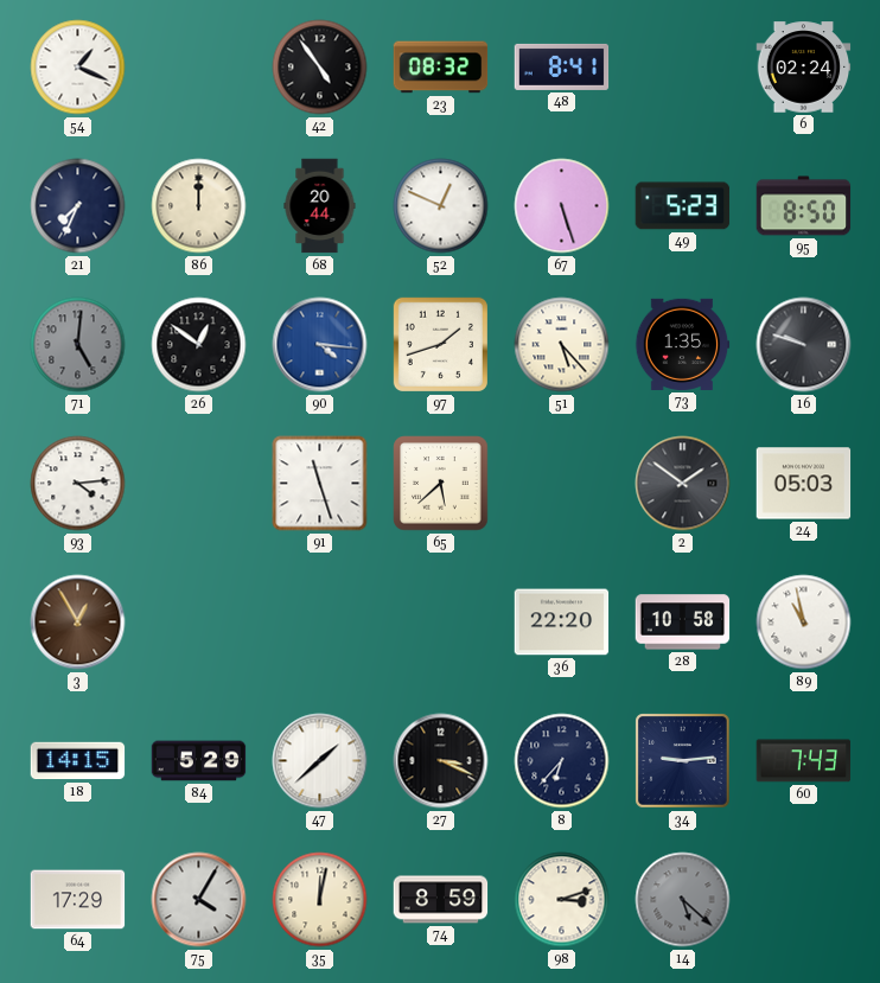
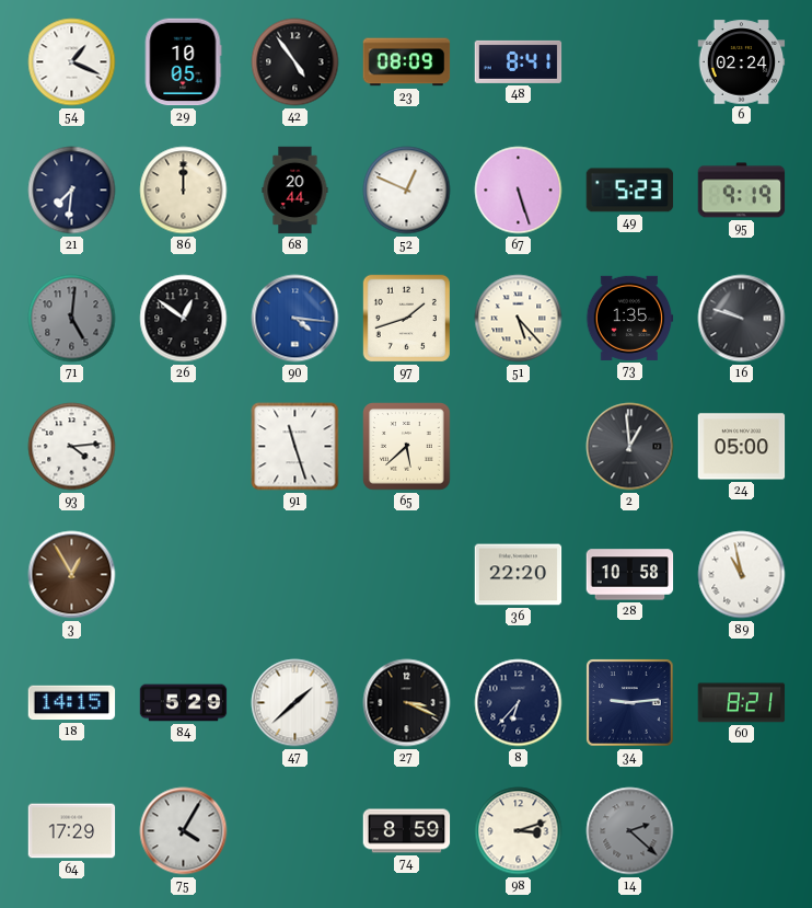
29: none -> 10:05
23: 08:32 -> 08:09
21: 7:34 -> 7:31
95: 8:50 -> 9:19
2: 1:51 -> 12:59
24: 05:03 -> 05:00
60: 7:43 -> 8:21
35: 12:02 -> none
14: 5:22 -> 2:22
